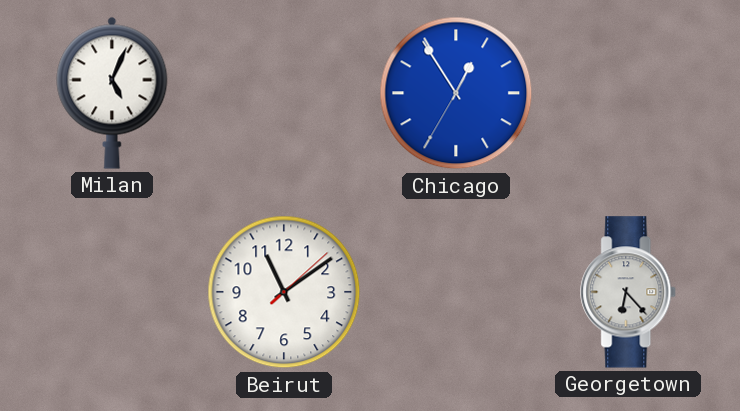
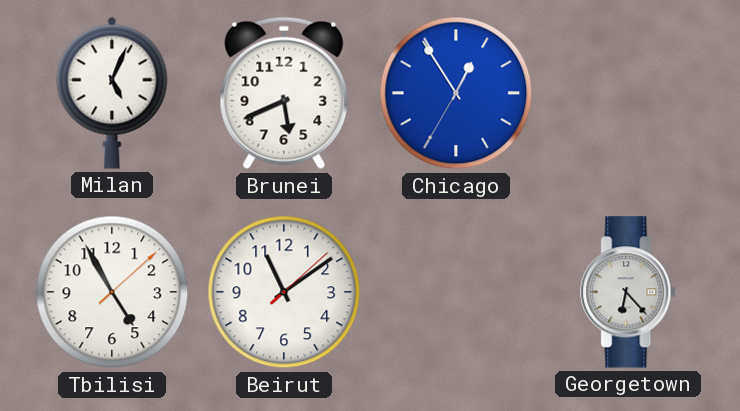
Brunei: none -> 5:41
Tbilisi: none -> 4:55
